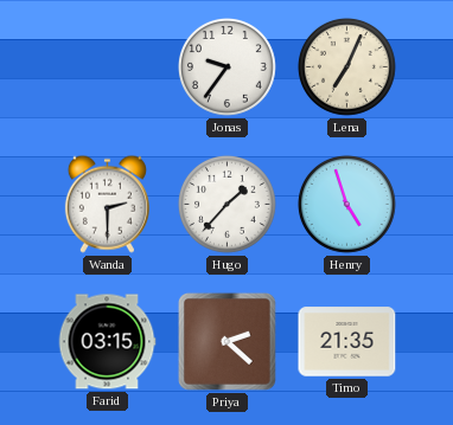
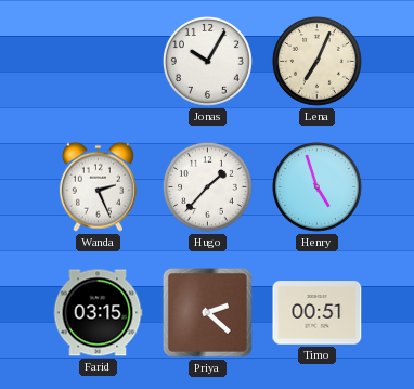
Jonas: 9:36 -> 10:05
Wanda: 2:30 -> 2:26
Timo: 21:35 -> 00:51
